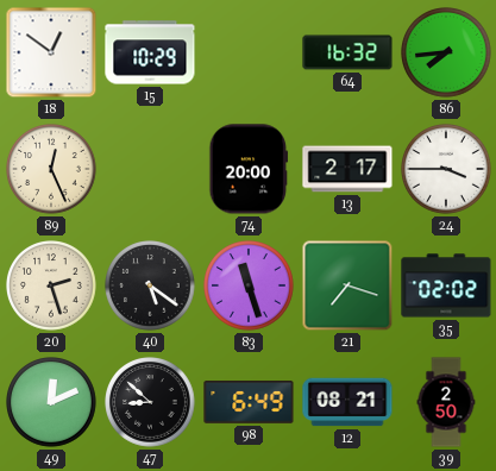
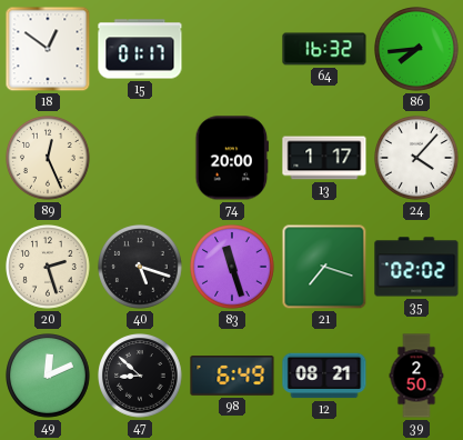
15: 10:29 -> 01:17
13: 2:17 -> 1:17
24: 3:45 -> 4:07
40: 5:21 -> 5:18
